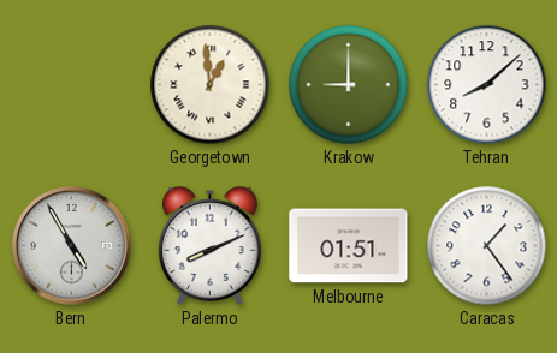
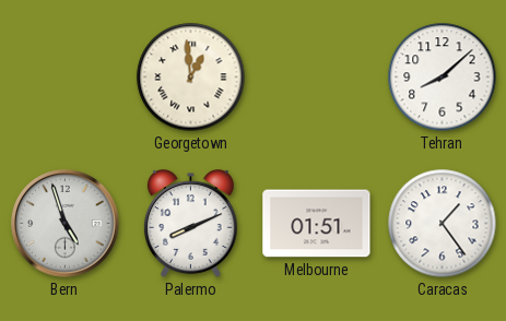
Krakow: 9:00 -> none
Bern: 4:55 -> 4:57
